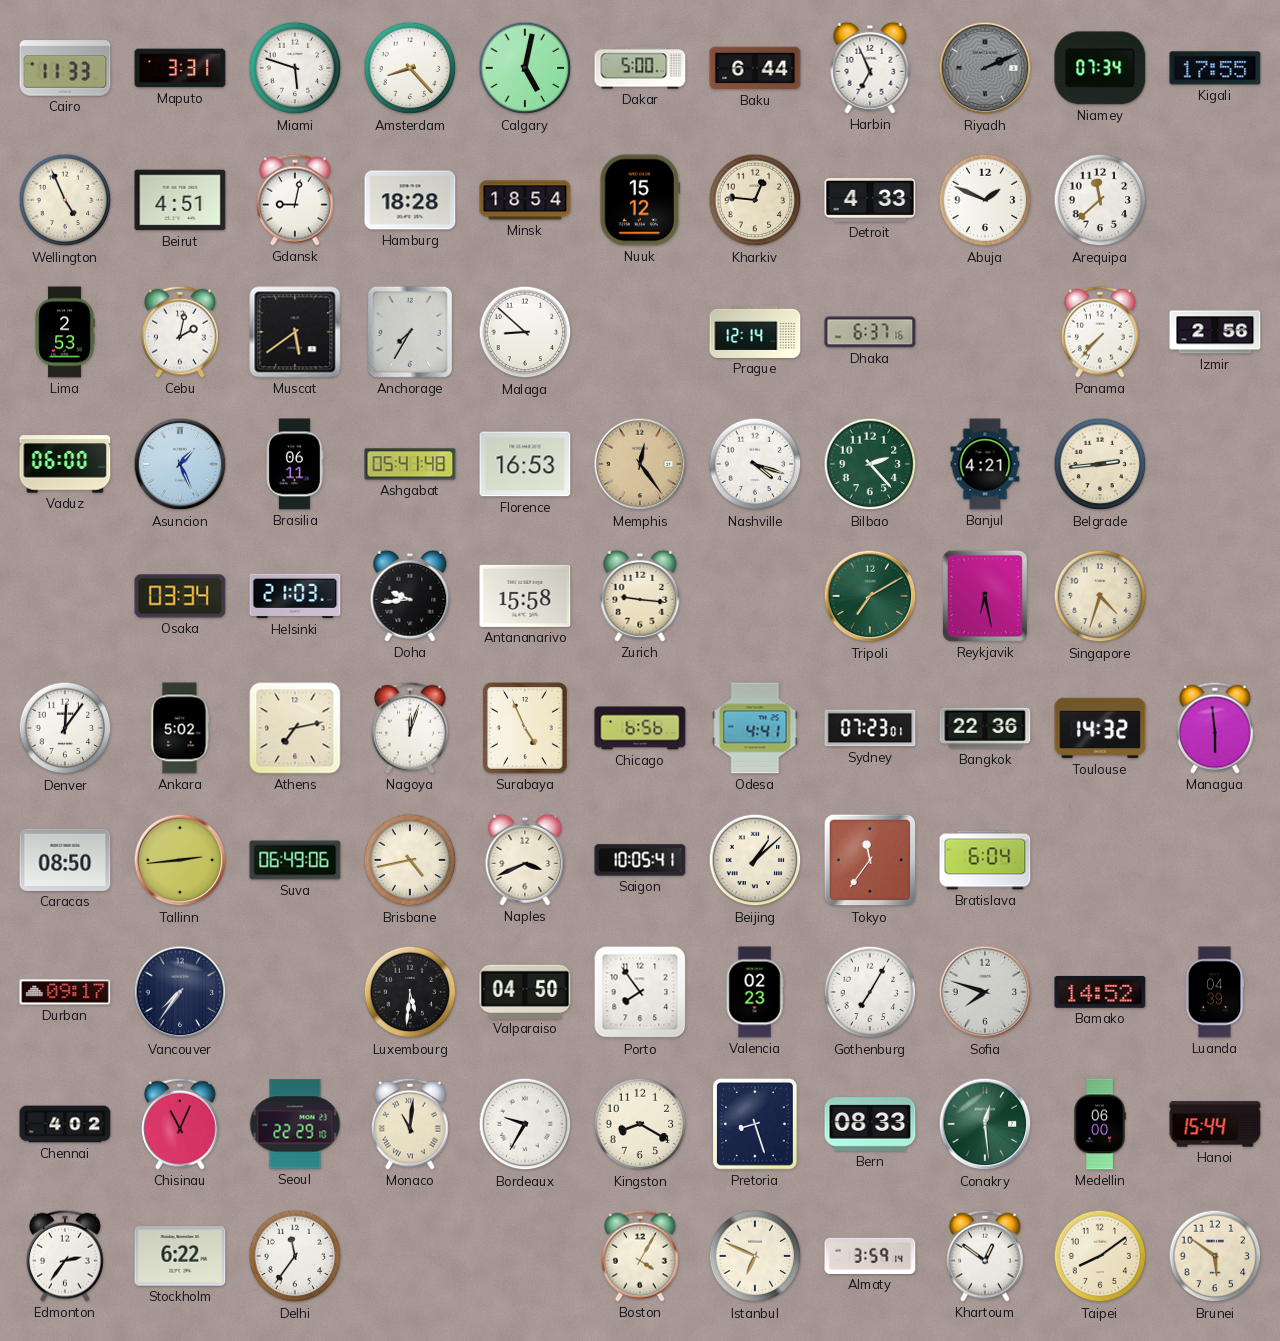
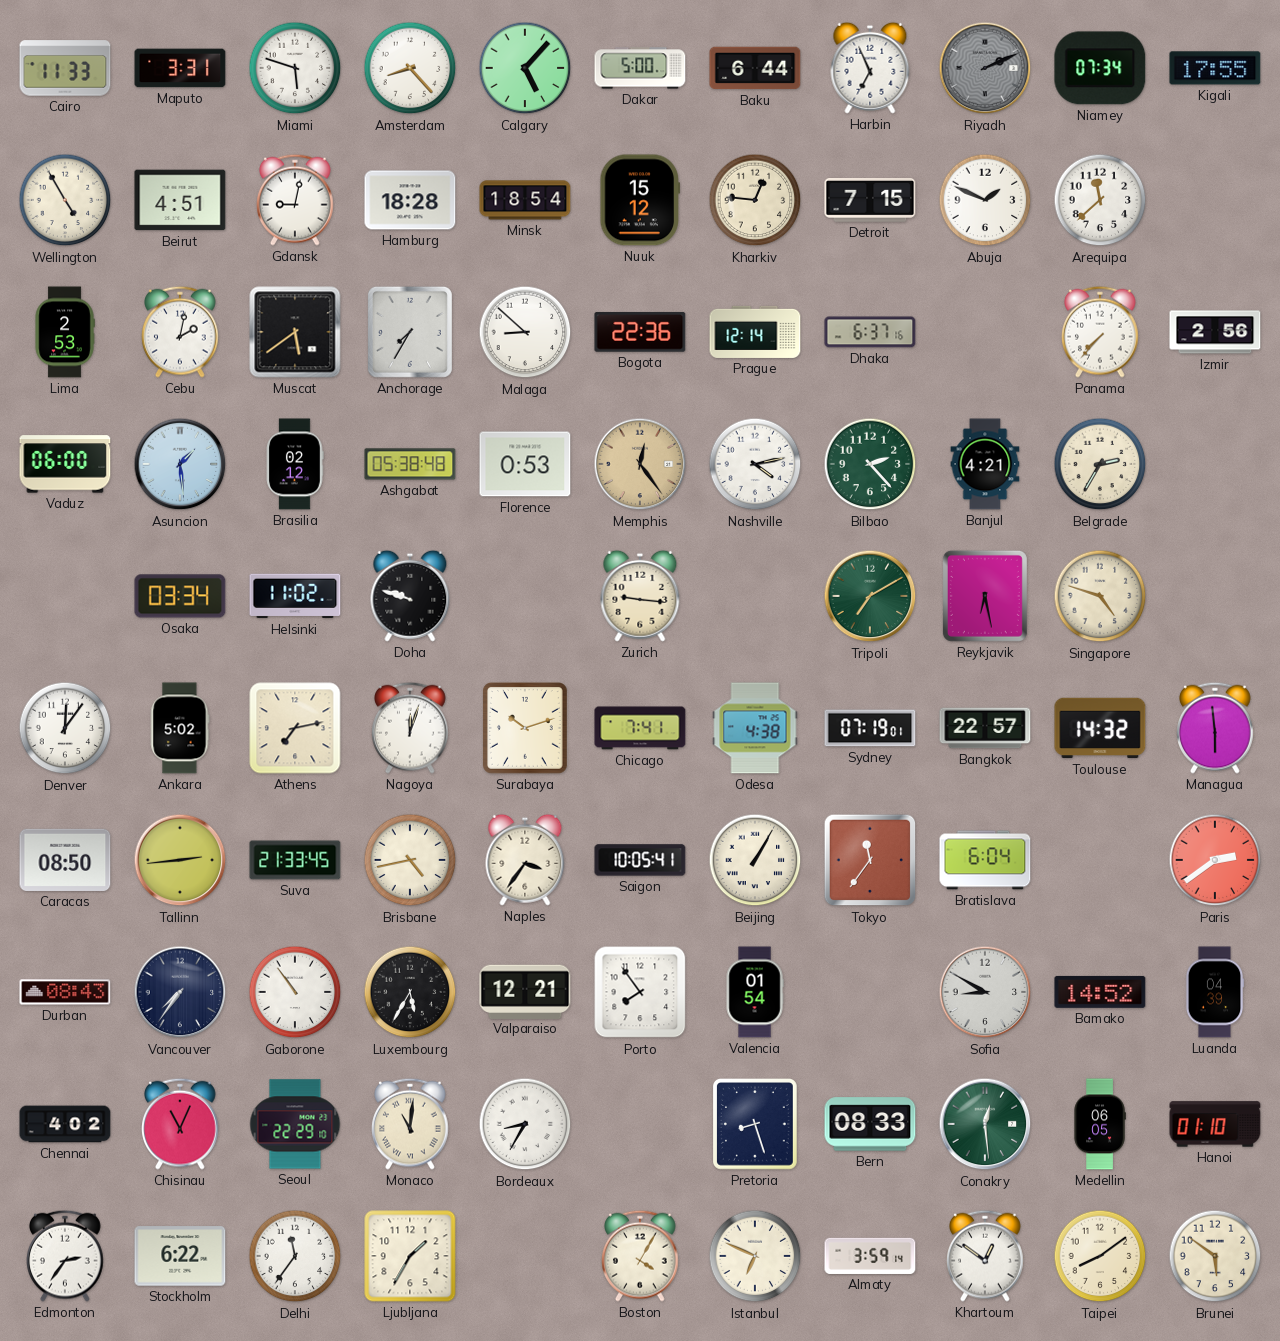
Calgary: 5:02 -> 5:07
Wellington: 4:56 -> 4:55
Detroit: 4:33 -> 7:15
Bogota: none -> 22:36
Asuncion: 1:26 -> 1:29
Brasilia: 06:11 -> 02:12
Ashgabat: 05:41 -> 05:38
Florence: 16:53 -> 0:53
Nashville: 4:18 -> 4:13
Belgrade: 2:44 -> 2:35
Helsinki: 21:03 -> 11:02
Doha: 9:44 -> 9:48
Antananarivo: 15:58 -> none
Singapore: 4:33 -> 4:48
Surabaya: 4:56 -> 10:12
Chicago: 6:56 -> 7:41
Odesa: 4:41 -> 4:38
Sydney: 07:23 -> 07:19
Bangkok: 22:36 -> 22:57
Suva: 06:49 -> 21:33
Naples: 3:41 -> 3:36
Beijing: 1:08 -> 1:05
Paris: none -> 2:39
Durban: 09:17 -> 08:43
Gaborone: none -> 10:54
Luxembourg: 5:31 -> 5:35
Valparaiso: 04:50 -> 12:21
Valencia: 02:23 -> 01:54
Gothenburg: 7:05 -> none
Sofia: 7:48 -> 8:50
Bordeaux: 9:35 -> 8:35
Kingston: 8:20 -> none
Medellin: 06:00 -> 06:05
Hanoi: 15:44 -> 01:10
Ljubljana: none -> 1:35
